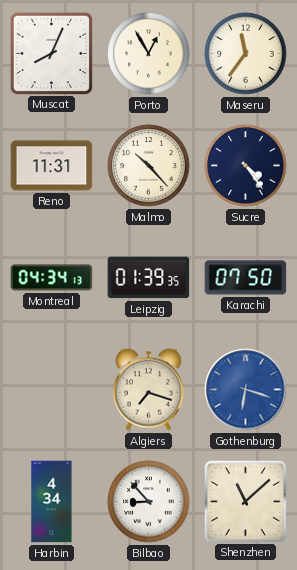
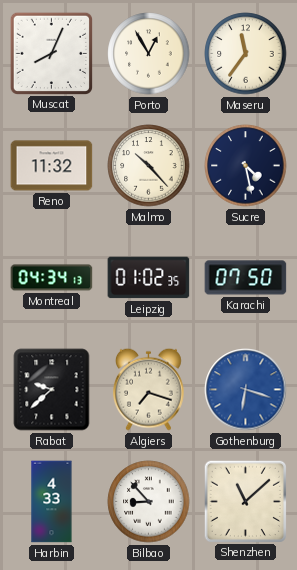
Reno: 11:31 -> 11:32
Sucre: 4:24 -> 4:28
Leipzig: 01:39 -> 01:02
Rabat: none -> 9:38
Harbin: 4:34 -> 4:33
